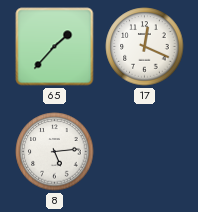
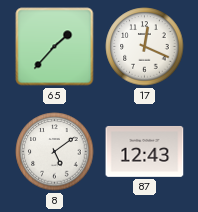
8: 5:14 -> 5:09
87: none -> 12:43
